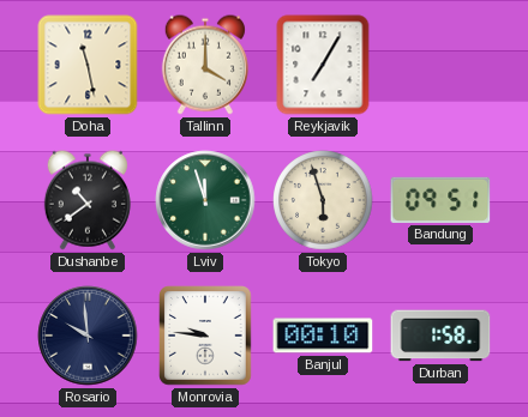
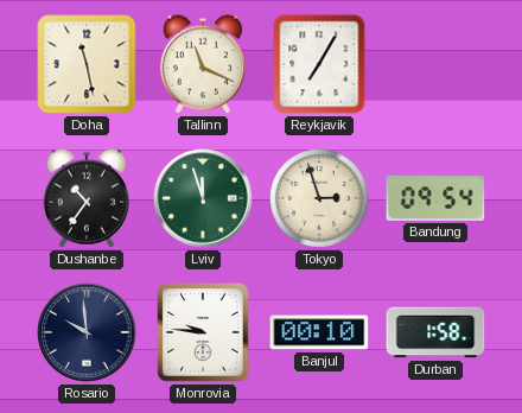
Tallinn: 4:00 -> 11:19
Dushanbe: 10:39 -> 10:36
Tokyo: 5:57 -> 2:57
Bandung: 09:51 -> 09:54
